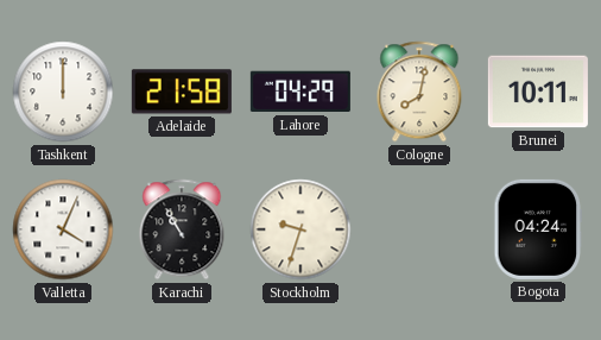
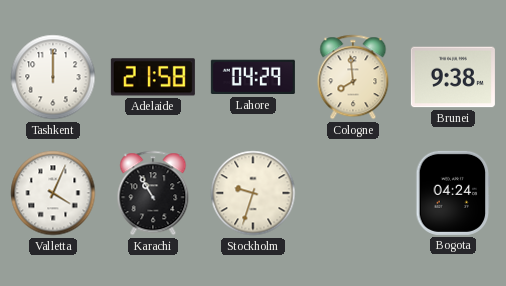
Cologne: 8:02 -> 7:59
Brunei: 10:11 -> 9:38
